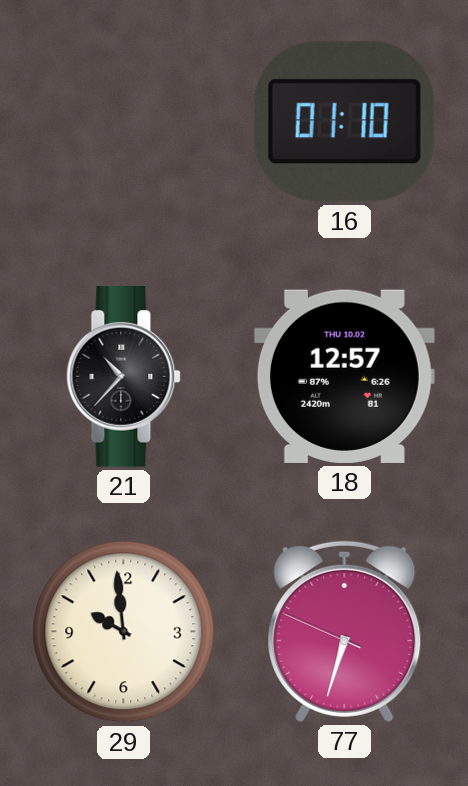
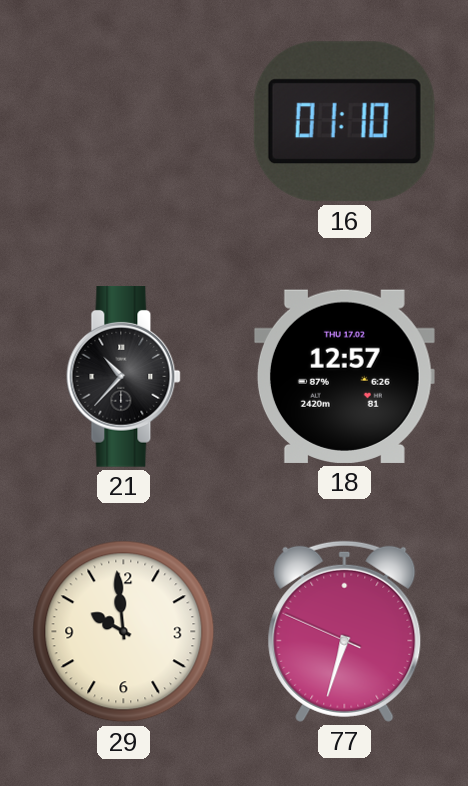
18 date: THU 10.02 -> THU 17.02
